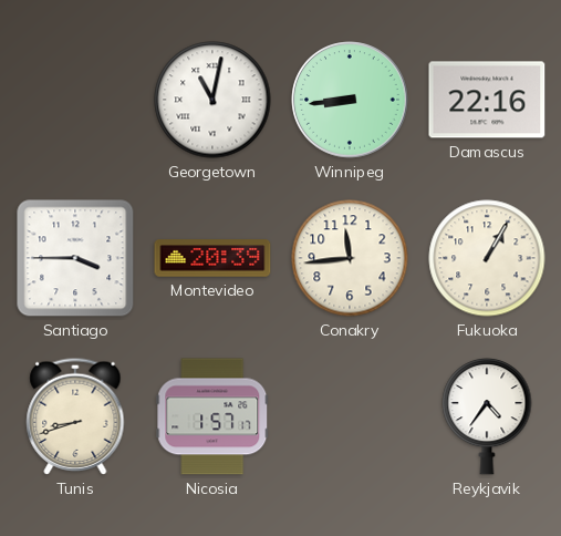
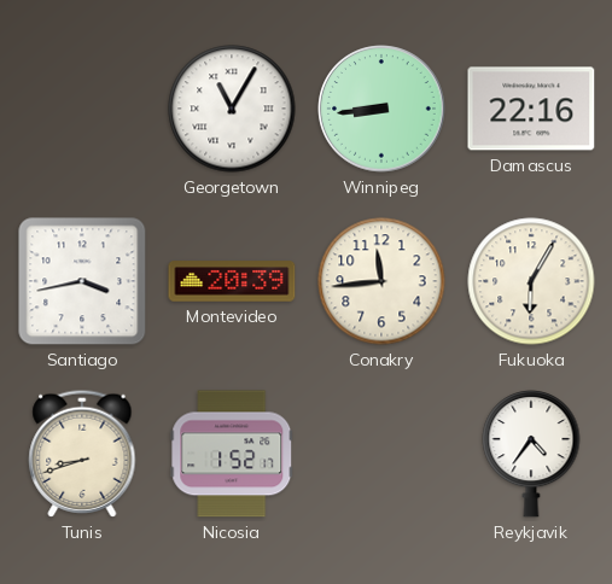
Georgetown: 11:02 -> 11:05
Santiago: 3:45 -> 3:43
Fukuoka: 1:05 -> 6:05
Nicosia: 1:57 -> 1:52
